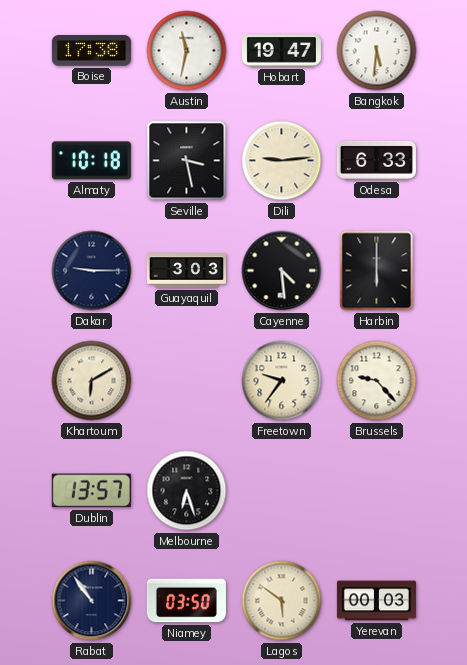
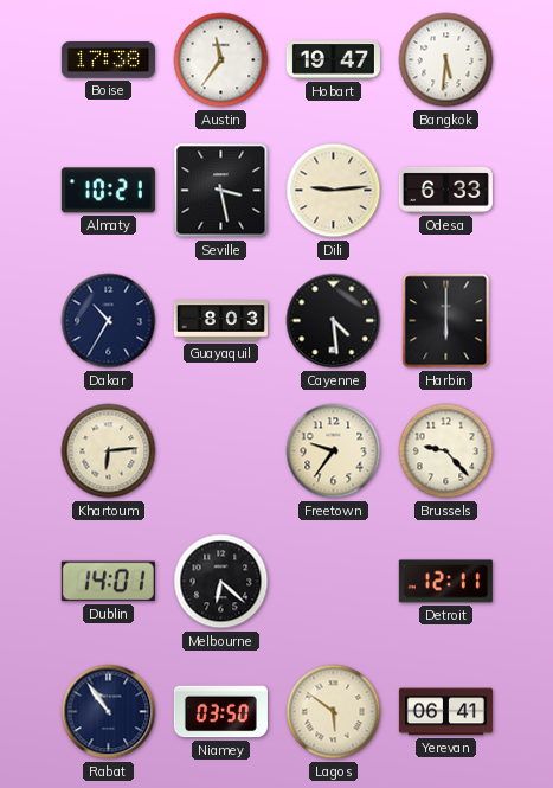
Austin: 11:32 -> 11:36
Almaty: 10:18 -> 10:21
Dakar: 9:15 -> 10:35
Guayaquil: 3:03 -> 8:03
Khartoum: 6:10 -> 6:14
Dublin: 13:57 -> 14:01
Melbourne: 6:27 -> 6:22
Detroit: none -> 12:11
Yerevan: 00:03 -> 06:41
